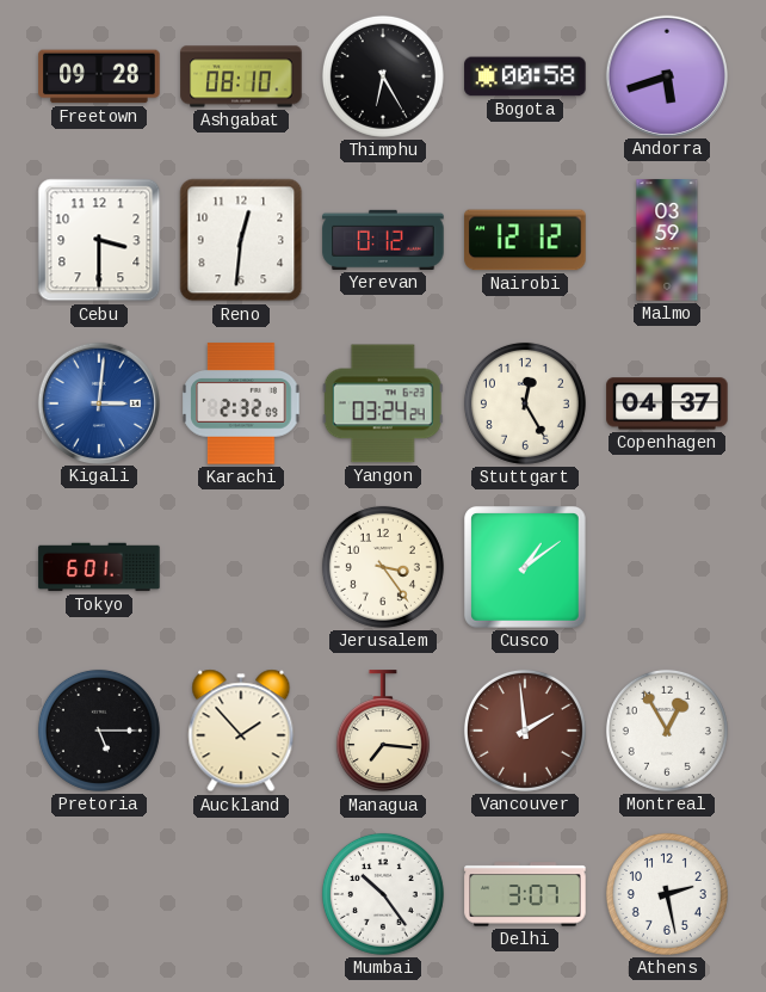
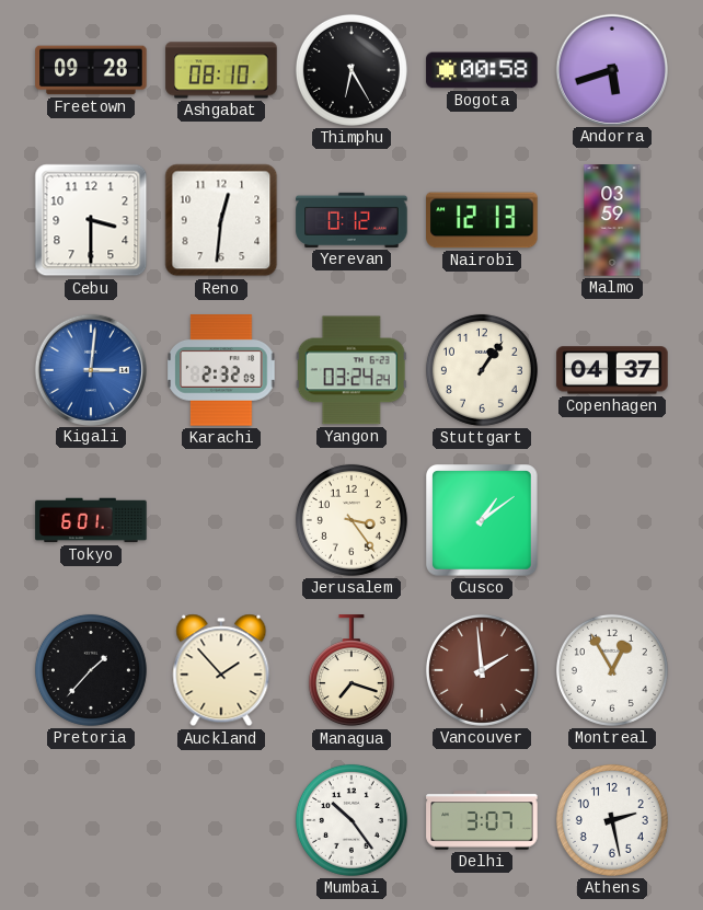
Nairobi: 12:12 -> 12:13
Stuttgart: 12:25 -> 1:06
Pretoria: 5:15 -> 1:37
Managua: 7:16 -> 7:18
